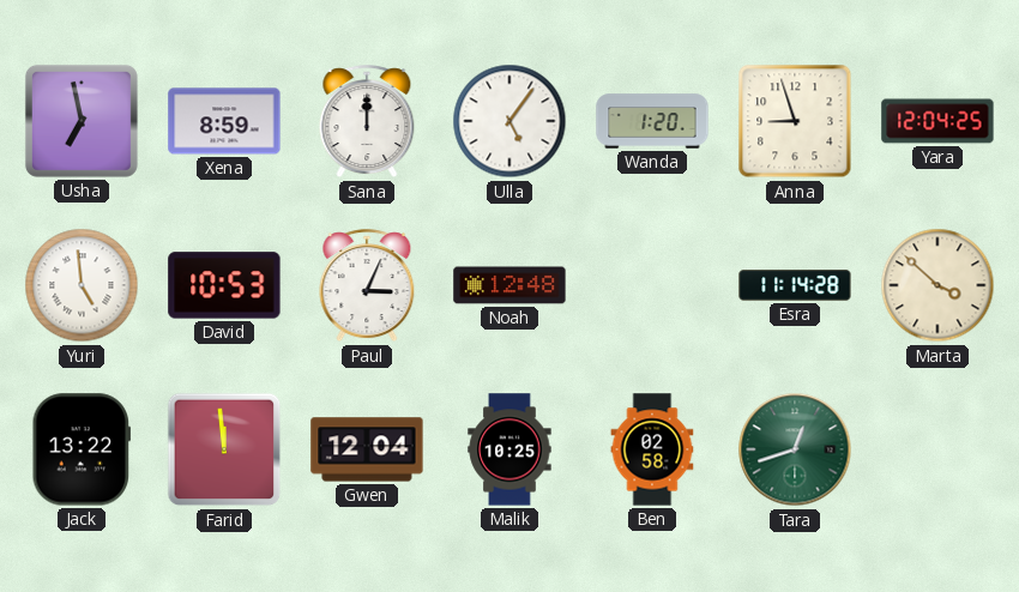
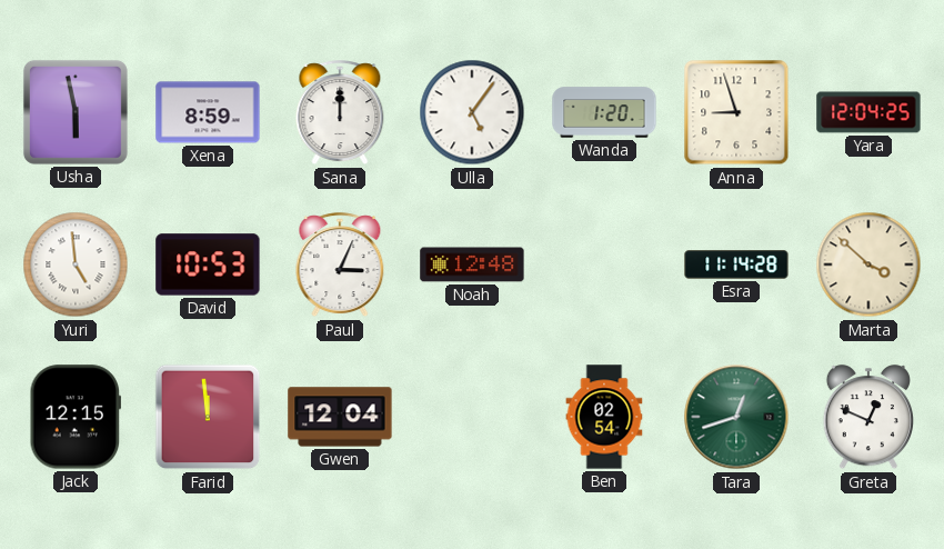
Usha: 6:58 -> 5:58
Jack: 13:22 -> 12:15
Malik: 10:25 -> none
Ben: 02:58 -> 02:54
Greta: none -> 12:49
